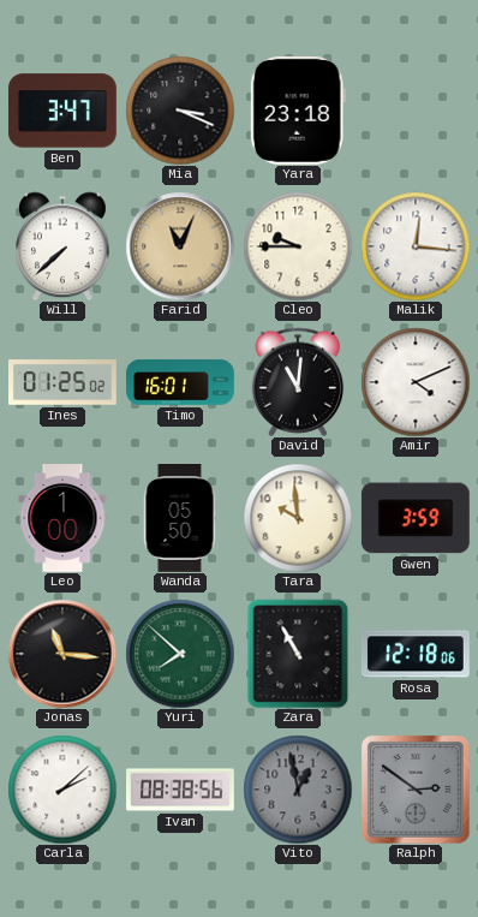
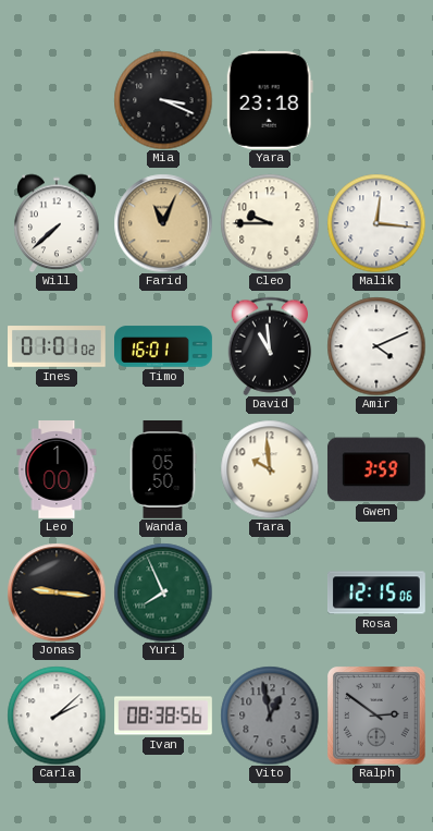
Ben: 3:47 -> none
Ines: 01:25 -> 01:01
David: 11:01 -> 10:59
Jonas: 11:16 -> 9:16
Yuri: 7:52 -> 7:56
Zara: 10:55 -> none
Rosa: 12:18 -> 12:15
